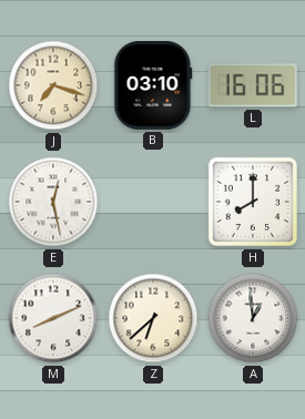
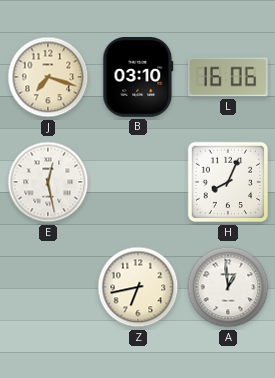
H: 8:00 -> 8:04
M: 8:11 -> none
Z: 6:38 -> 6:43
